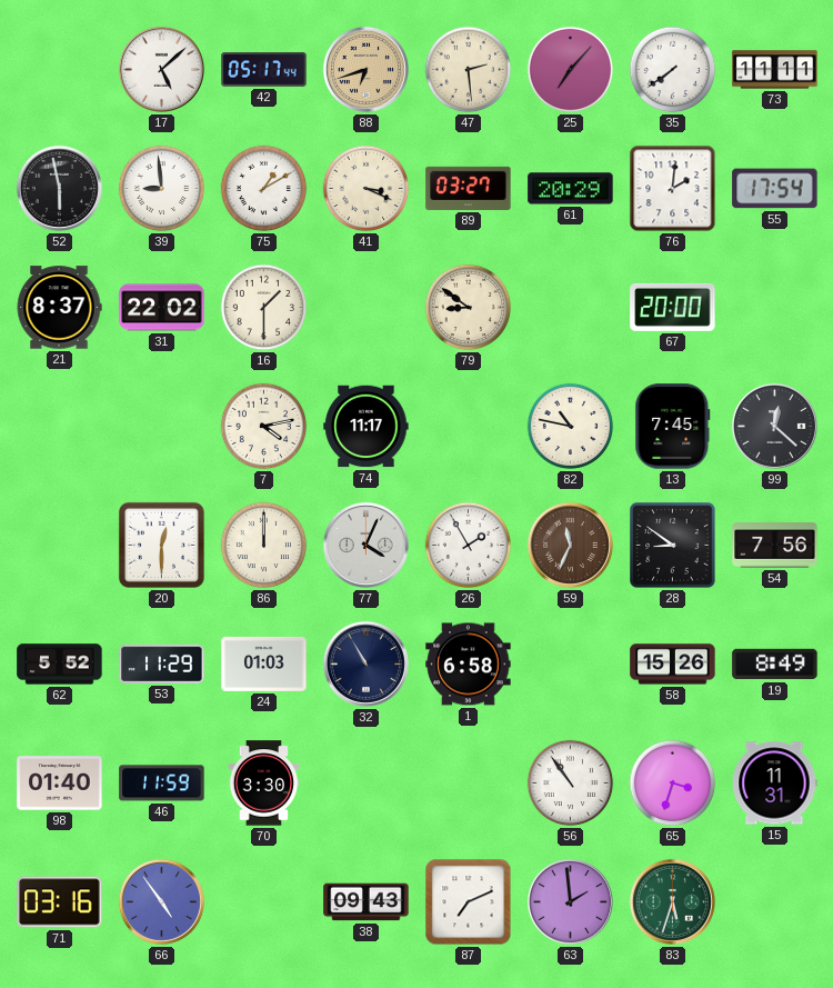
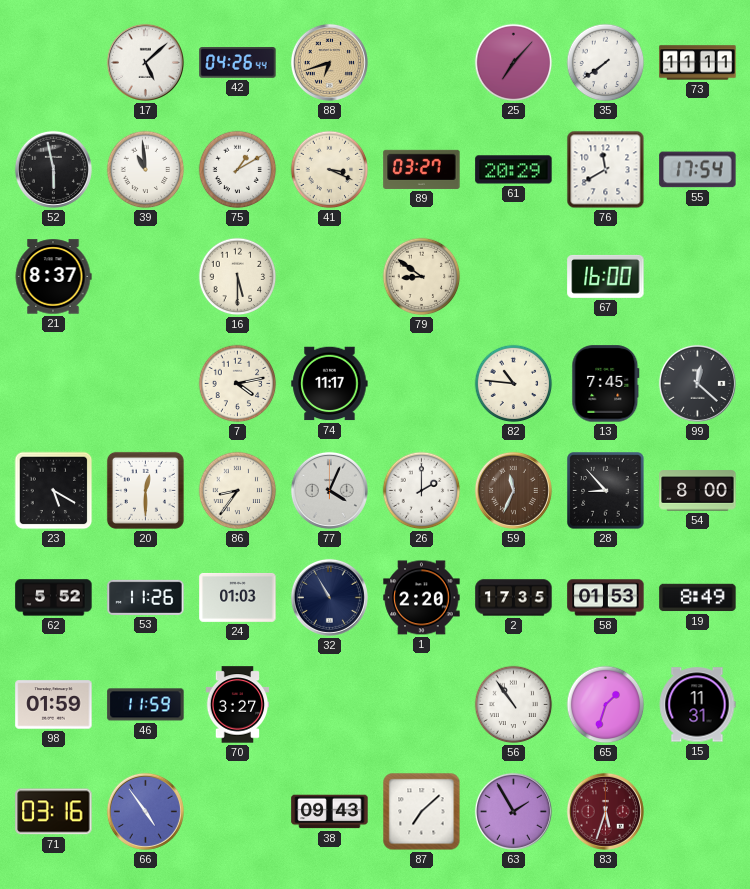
42: 05:17 -> 04:26
47: 2:29 -> none
39: 8:59 -> 10:59
76: 2:01 -> 11:40
31: 22:02 -> none
16: 1:30 -> 5:30
67: 20:00 -> 16:00
82: 10:47 -> 10:46
23: none -> 5:20
86: 12:00 -> 8:36
26: 1:55 -> 2:00
28: 8:51 -> 8:53
54: 7:56 -> 8:00
53: 11:29 -> 11:26
1: 6:58 -> 2:20
2: none -> 17:35
58: 15:26 -> 01:53
98: 01:40 -> 01:59
70: 3:30 -> 3:27
65: 3:33 -> 1:33
87: 7:11 -> 7:08
63: 1:59 -> 1:55
83 dial: green -> burgundy
